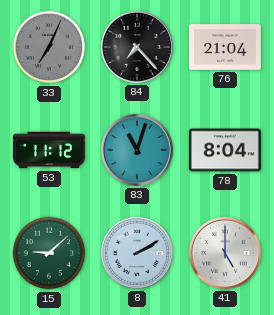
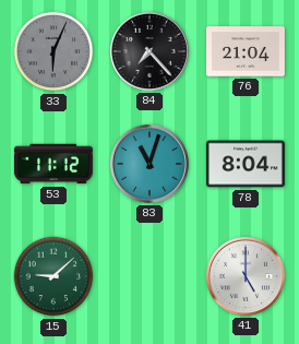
33: 7:04 -> 6:04
8: 2:10 -> none
